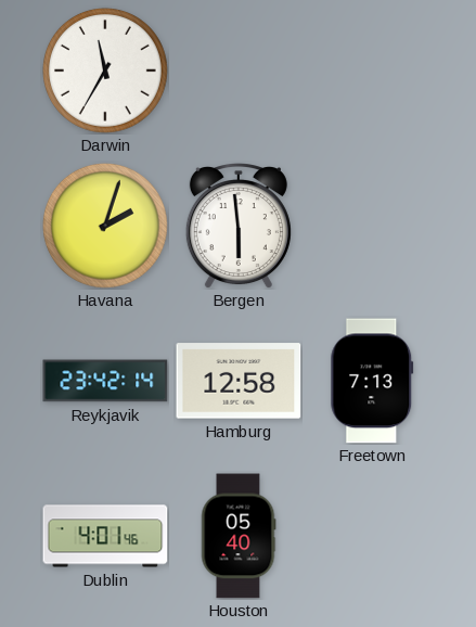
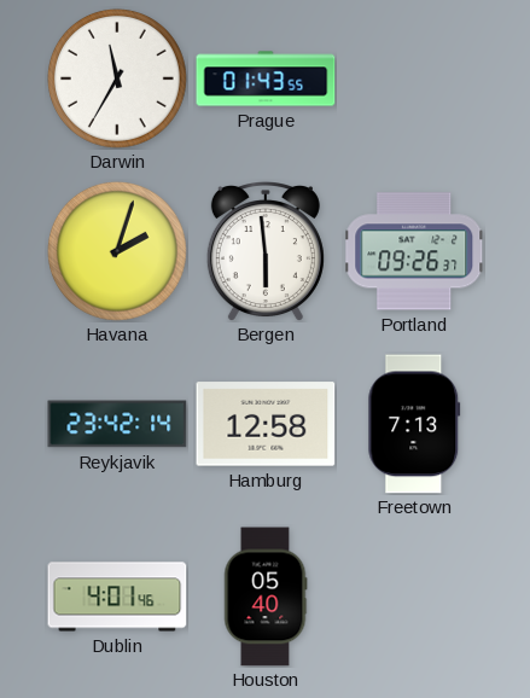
Prague: none -> 01:43
Portland: none -> 09:26
